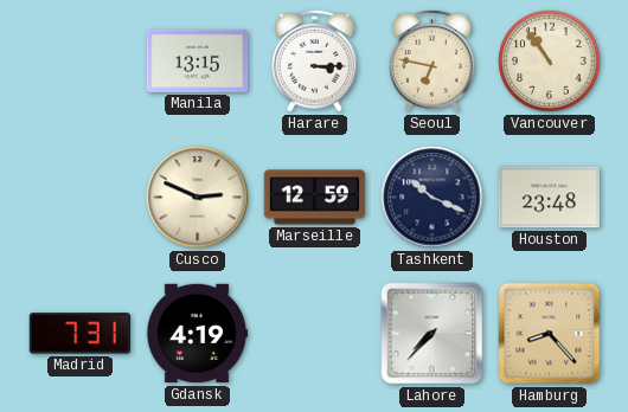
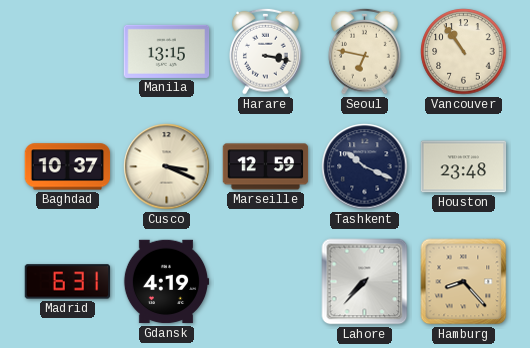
Harare: 3:15 -> 3:17
Baghdad: none -> 10:37
Cusco: 2:49 -> 3:19
Madrid: 7:31 -> 6:31
